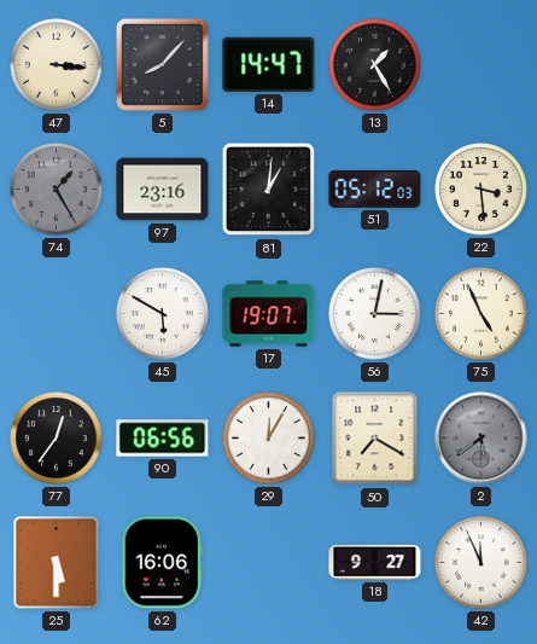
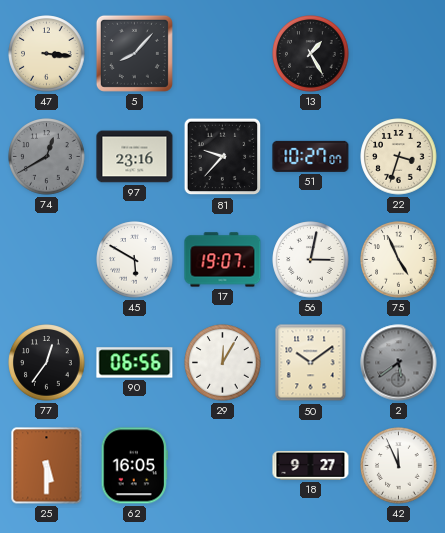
14: 14:47 -> none
74: 1:25 -> 12:40
81: 1:01 -> 9:37
51: 05:12 -> 10:27
22: 3:29 -> 3:33
50: 7:20 -> 10:09
62: 16:06 -> 16:05
